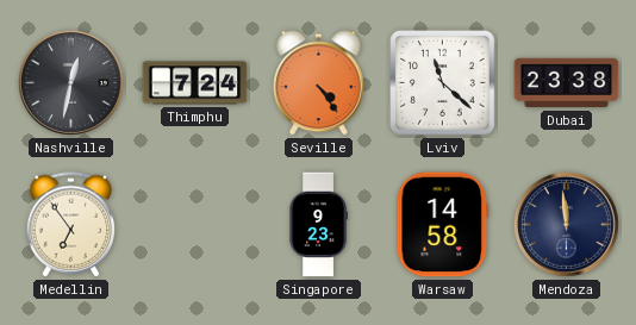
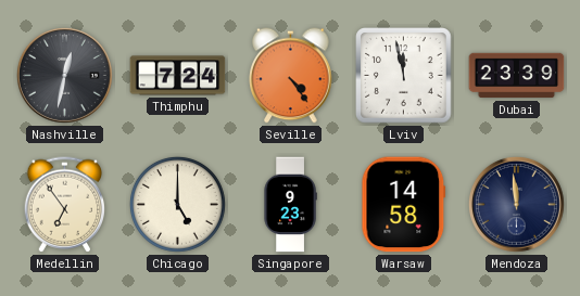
Lviv: 11:22 -> 11:58
Dubai: 23:38 -> 23:39
Chicago: none -> 5:00
